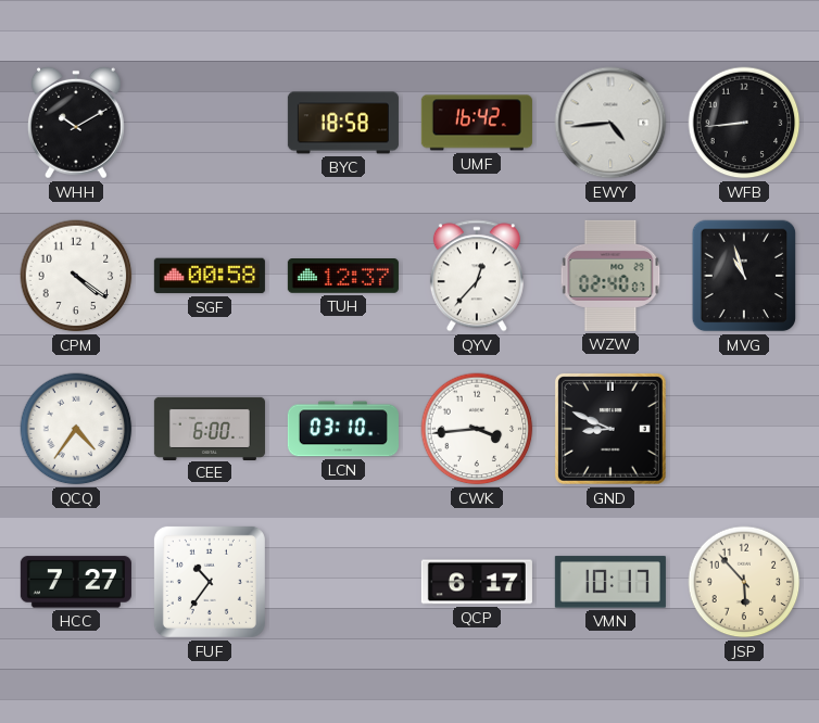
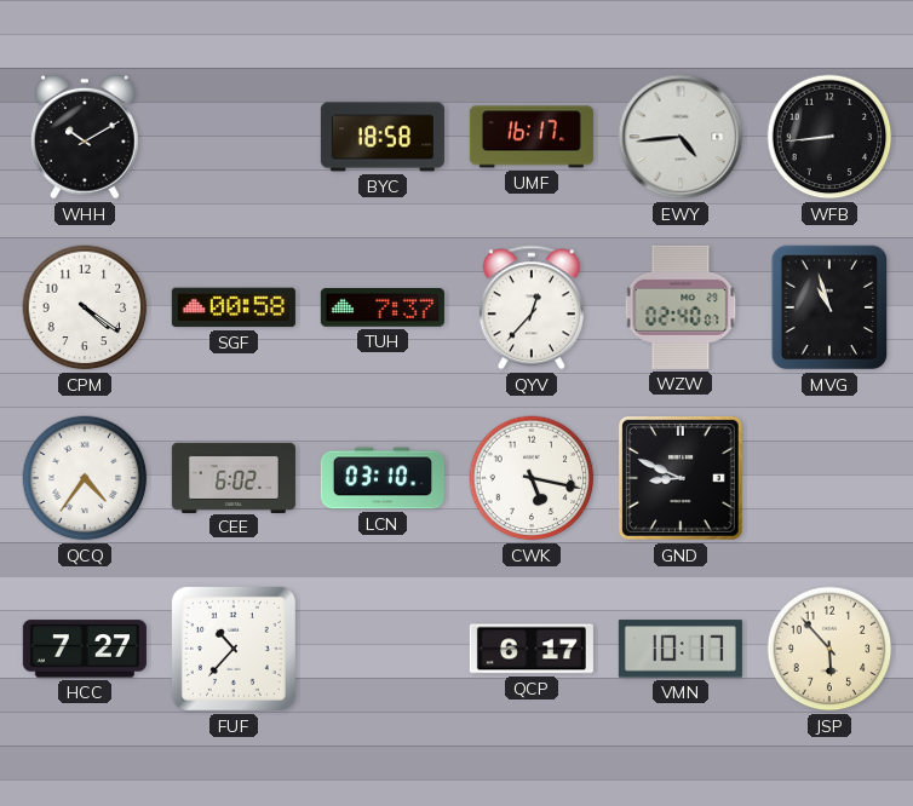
UMF: 16:42 -> 16:17
TUH: 12:37 -> 7:37
CEE: 6:00 -> 6:02
CWK: 3:44 -> 5:17
FUF: 10:36 -> 10:37
